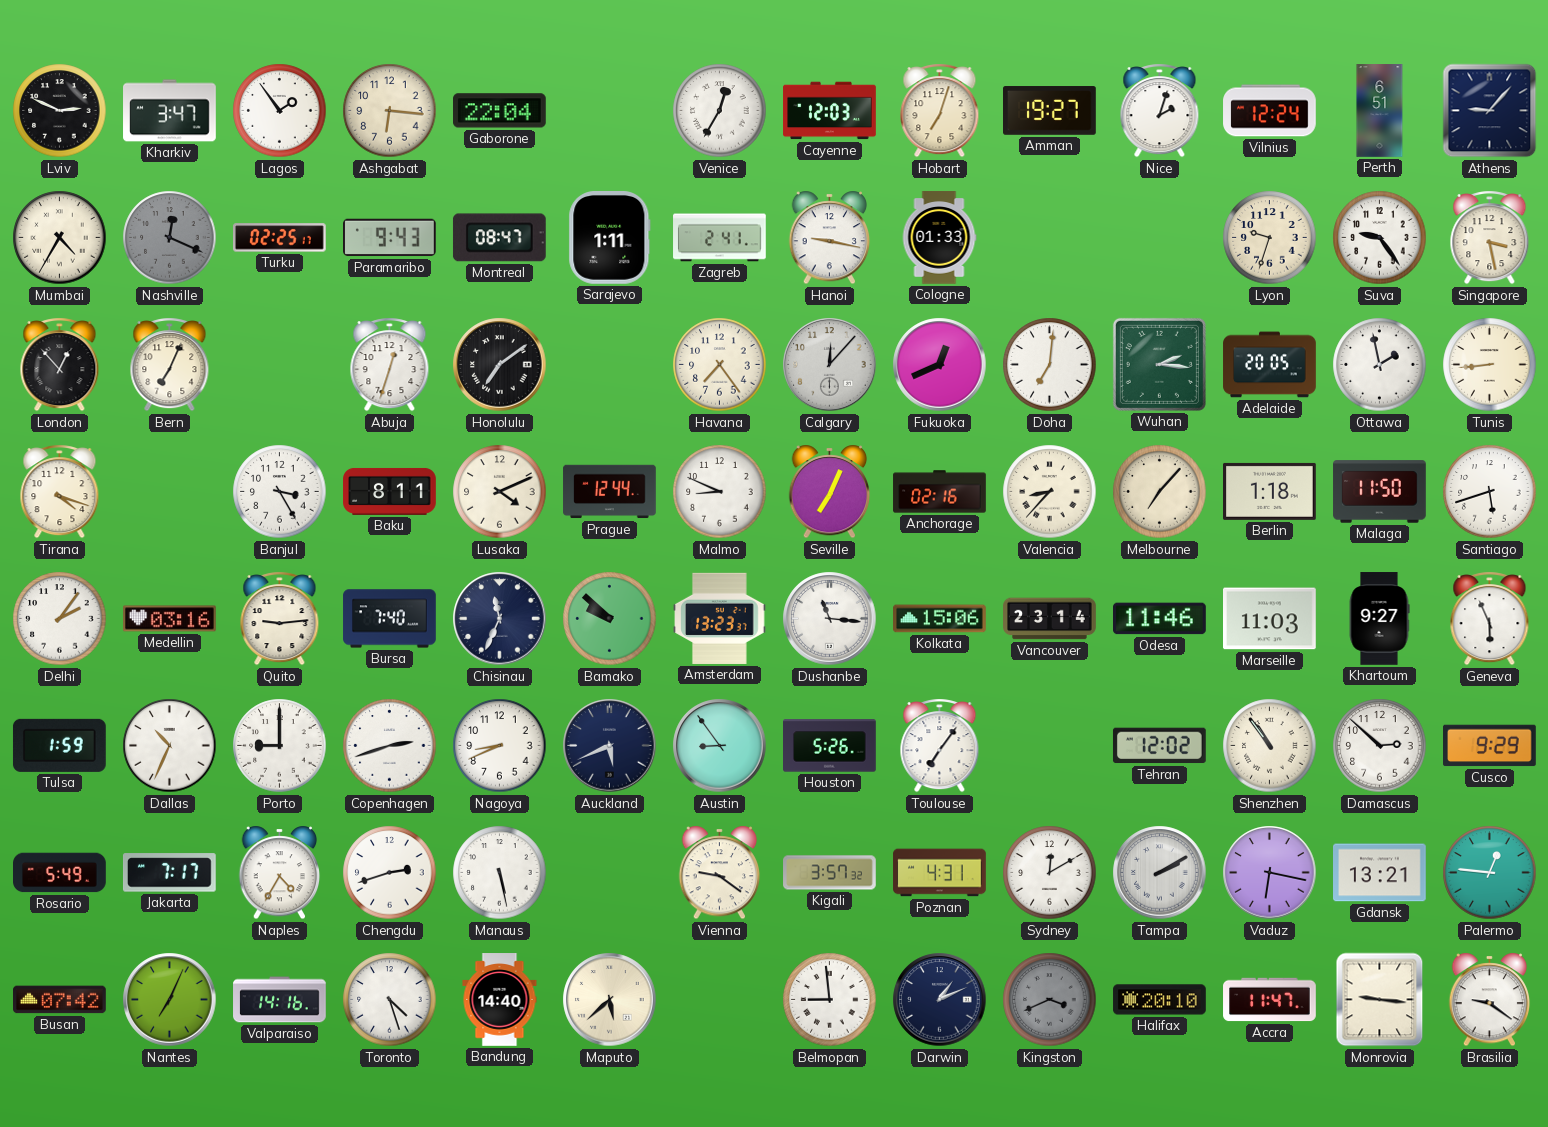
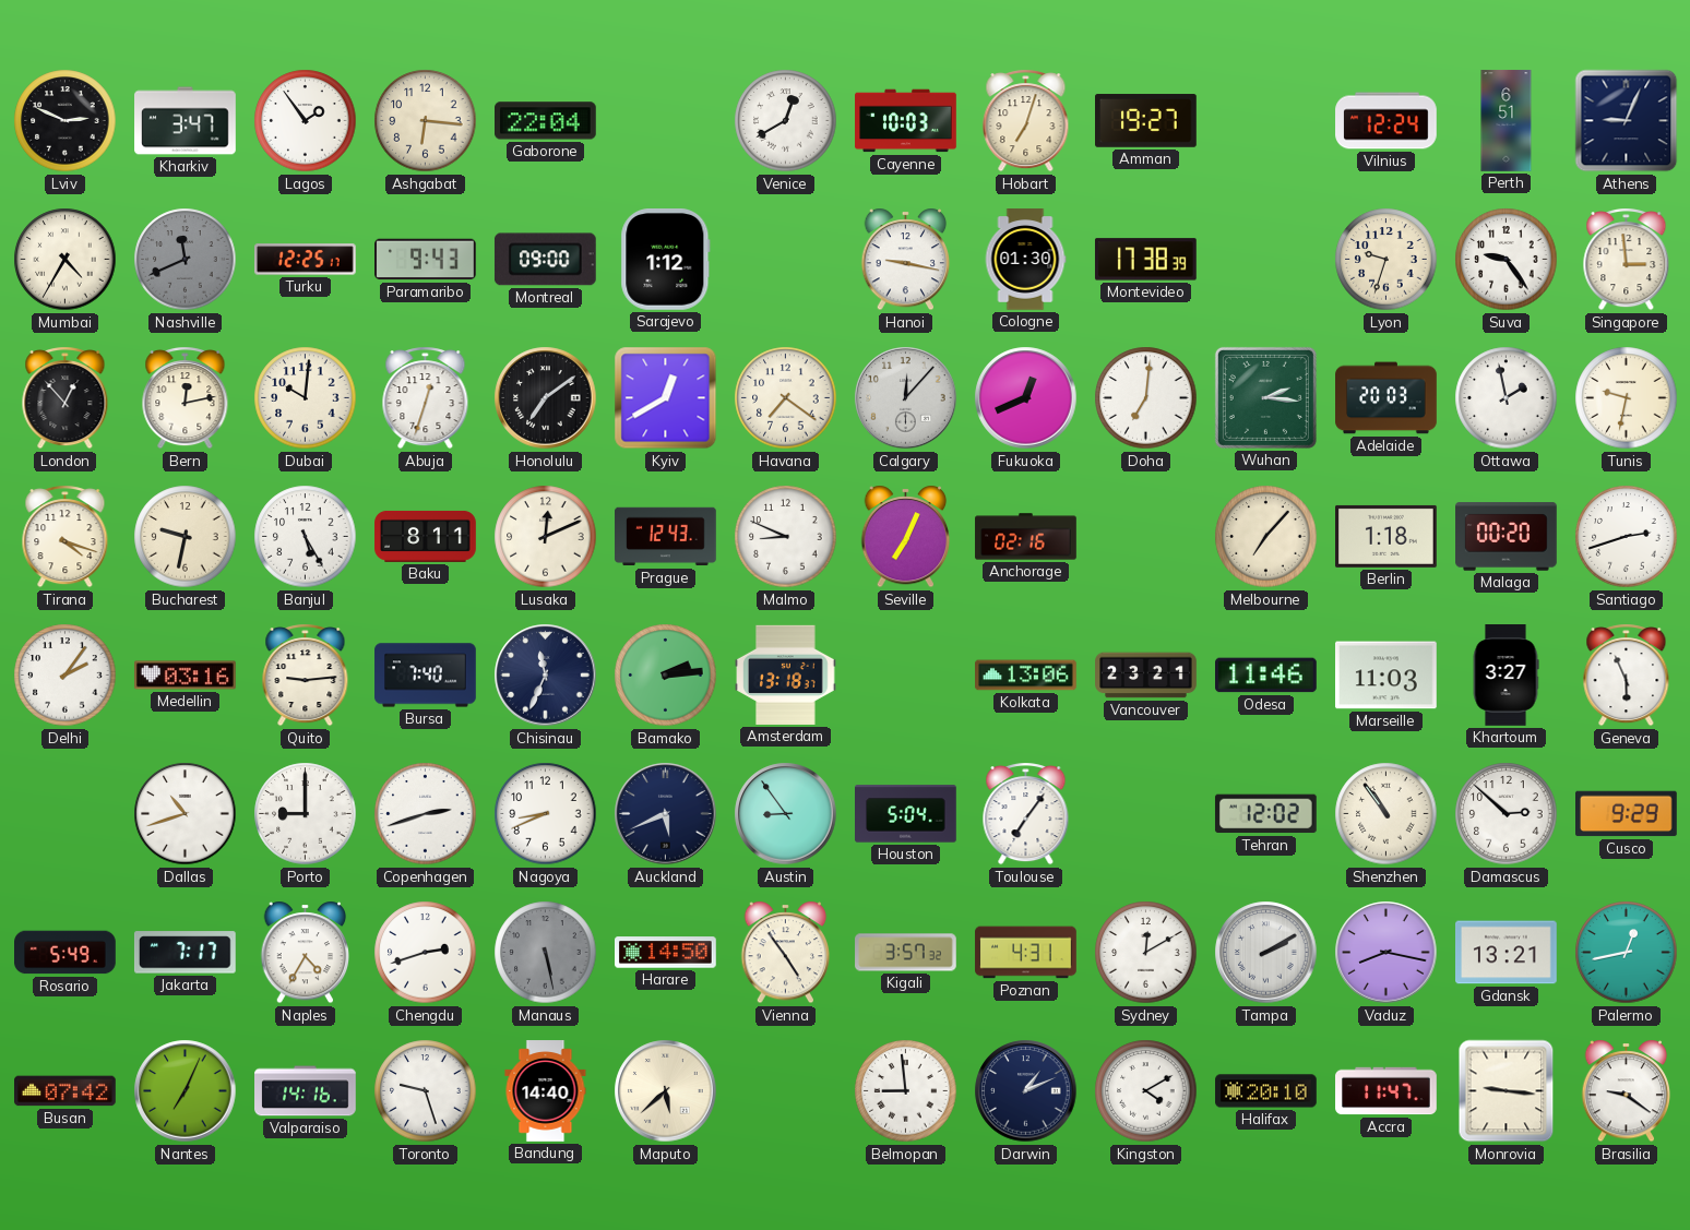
Venice: 12:35 -> 12:40
Cayenne: 12:03 -> 10:03
Nice: 2:03 -> none
Athens: 9:07 -> 9:04
Nashville: 12:19 -> 11:41
Turku: 02:25 -> 12:25
Montreal: 08:47 -> 09:00
Sarajevo: 1:11 -> 1:12
Zagreb: 2:41 -> none
Cologne: 01:33 -> 01:30
Montevideo: none -> 17:38
Singapore: 3:28 -> 2:59
Bern: 7:04 -> 12:13
Dubai: none -> 10:01
Kyiv: none -> 12:40
Havana: 7:24 -> 7:21
Adelaide: 20:05 -> 20:03
Tunis: 8:44 -> 9:32
Bucharest: none -> 9:32
Banjul: 3:25 -> 5:25
Lusaka: 4:11 -> 12:11
Prague: 12:44 -> 12:43
Valencia: 8:37 -> none
Malaga: 11:50 -> 00:20
Santiago: 5:42 -> 2:42
Bamako: 9:52 -> 2:14
Amsterdam: 13:23 -> 13:18
Dushanbe: 11:16 -> none
Kolkata: 15:06 -> 13:06
Vancouver: 23:14 -> 23:21
Khartoum: 9:27 -> 3:27
Tulsa: 1:59 -> none
Dallas: 10:34 -> 10:42
Houston: 5:26 -> 5:04
Manaus dial: white -> grey
Harare: none -> 14:50
Vienna: 9:21 -> 4:54
Vaduz: 6:17 -> 8:17
Palermo: 12:46 -> 12:43
Toronto: 4:27 -> 9:27
Kingston: 3:41 -> 4:10
Kingston dial: grey -> white
